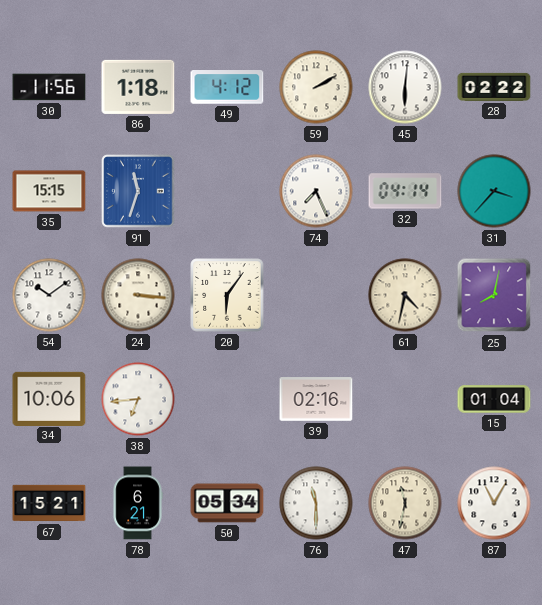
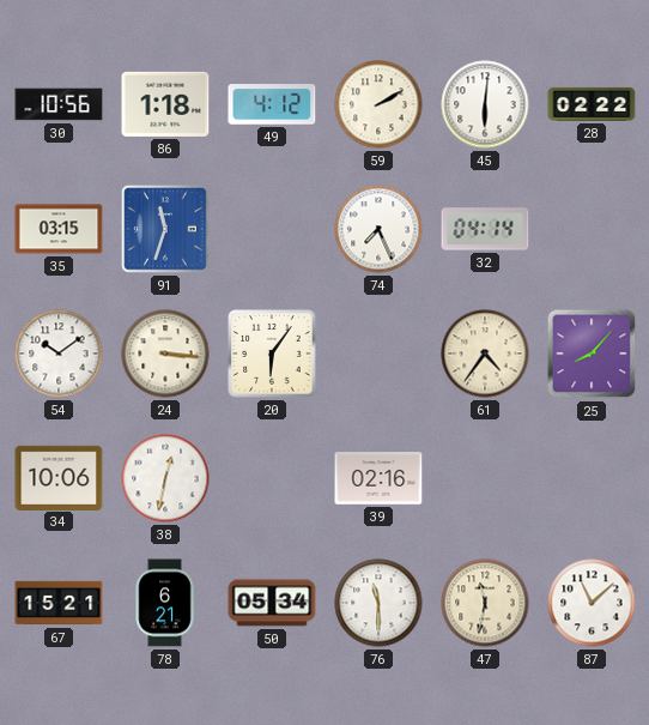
30: 11:56 -> 10:56
35: 15:15 -> 03:15
31: 3:37 -> none
61: 4:32 -> 4:36
25: 8:02 -> 8:07
38: 6:44 -> 12:32
15: 01:04 -> none
87: 11:05 -> 11:08
